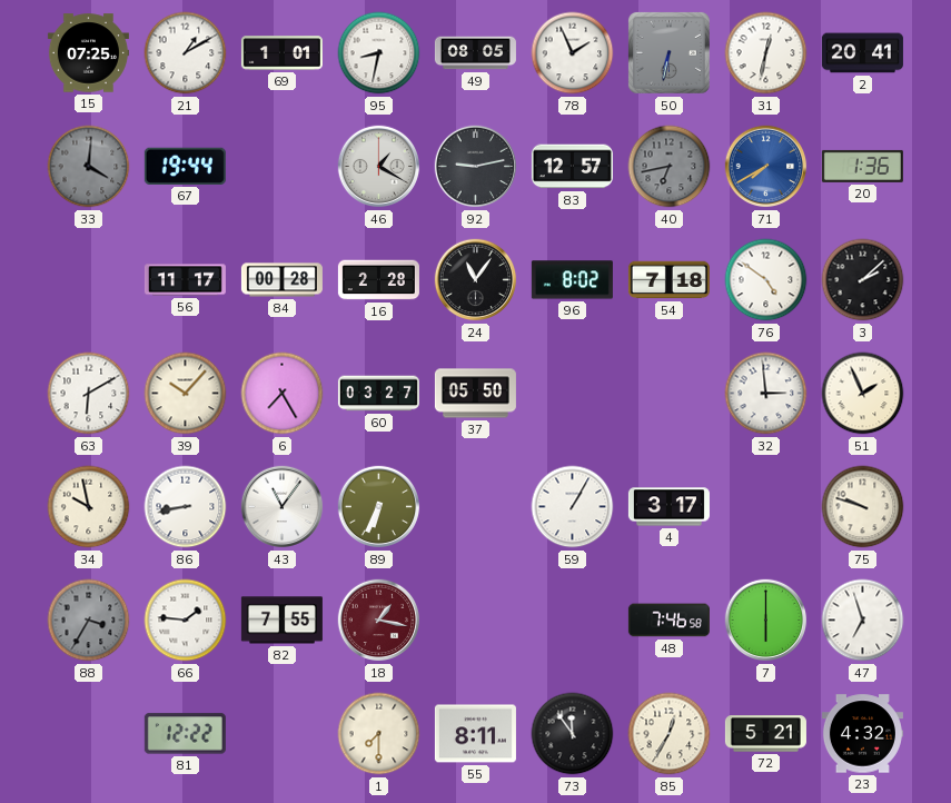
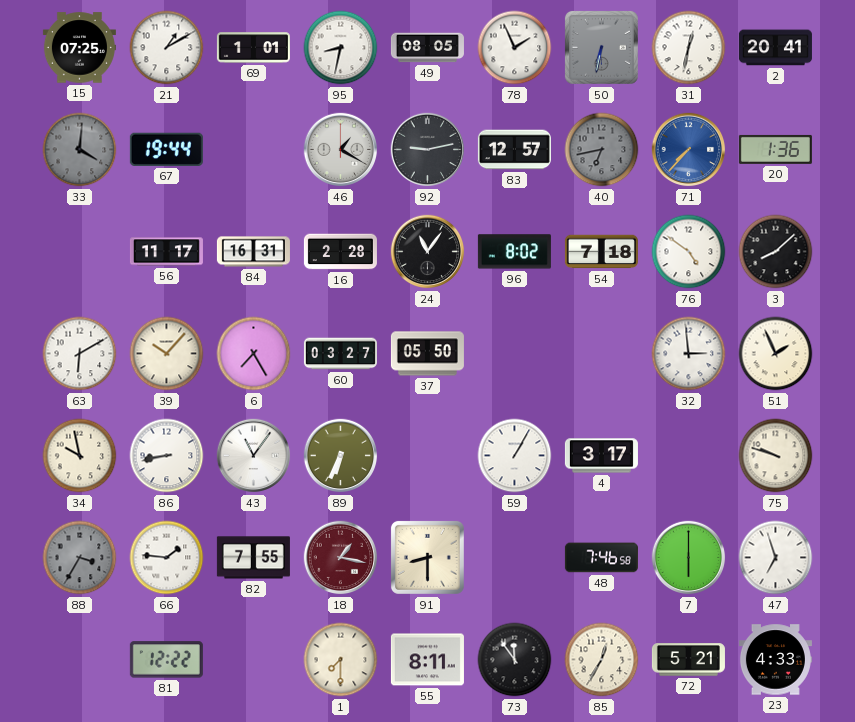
71: 7:40 -> 7:37
84: 00:28 -> 16:31
3: 2:08 -> 8:08
91: none -> 8:30
23: 4:32 -> 4:33
